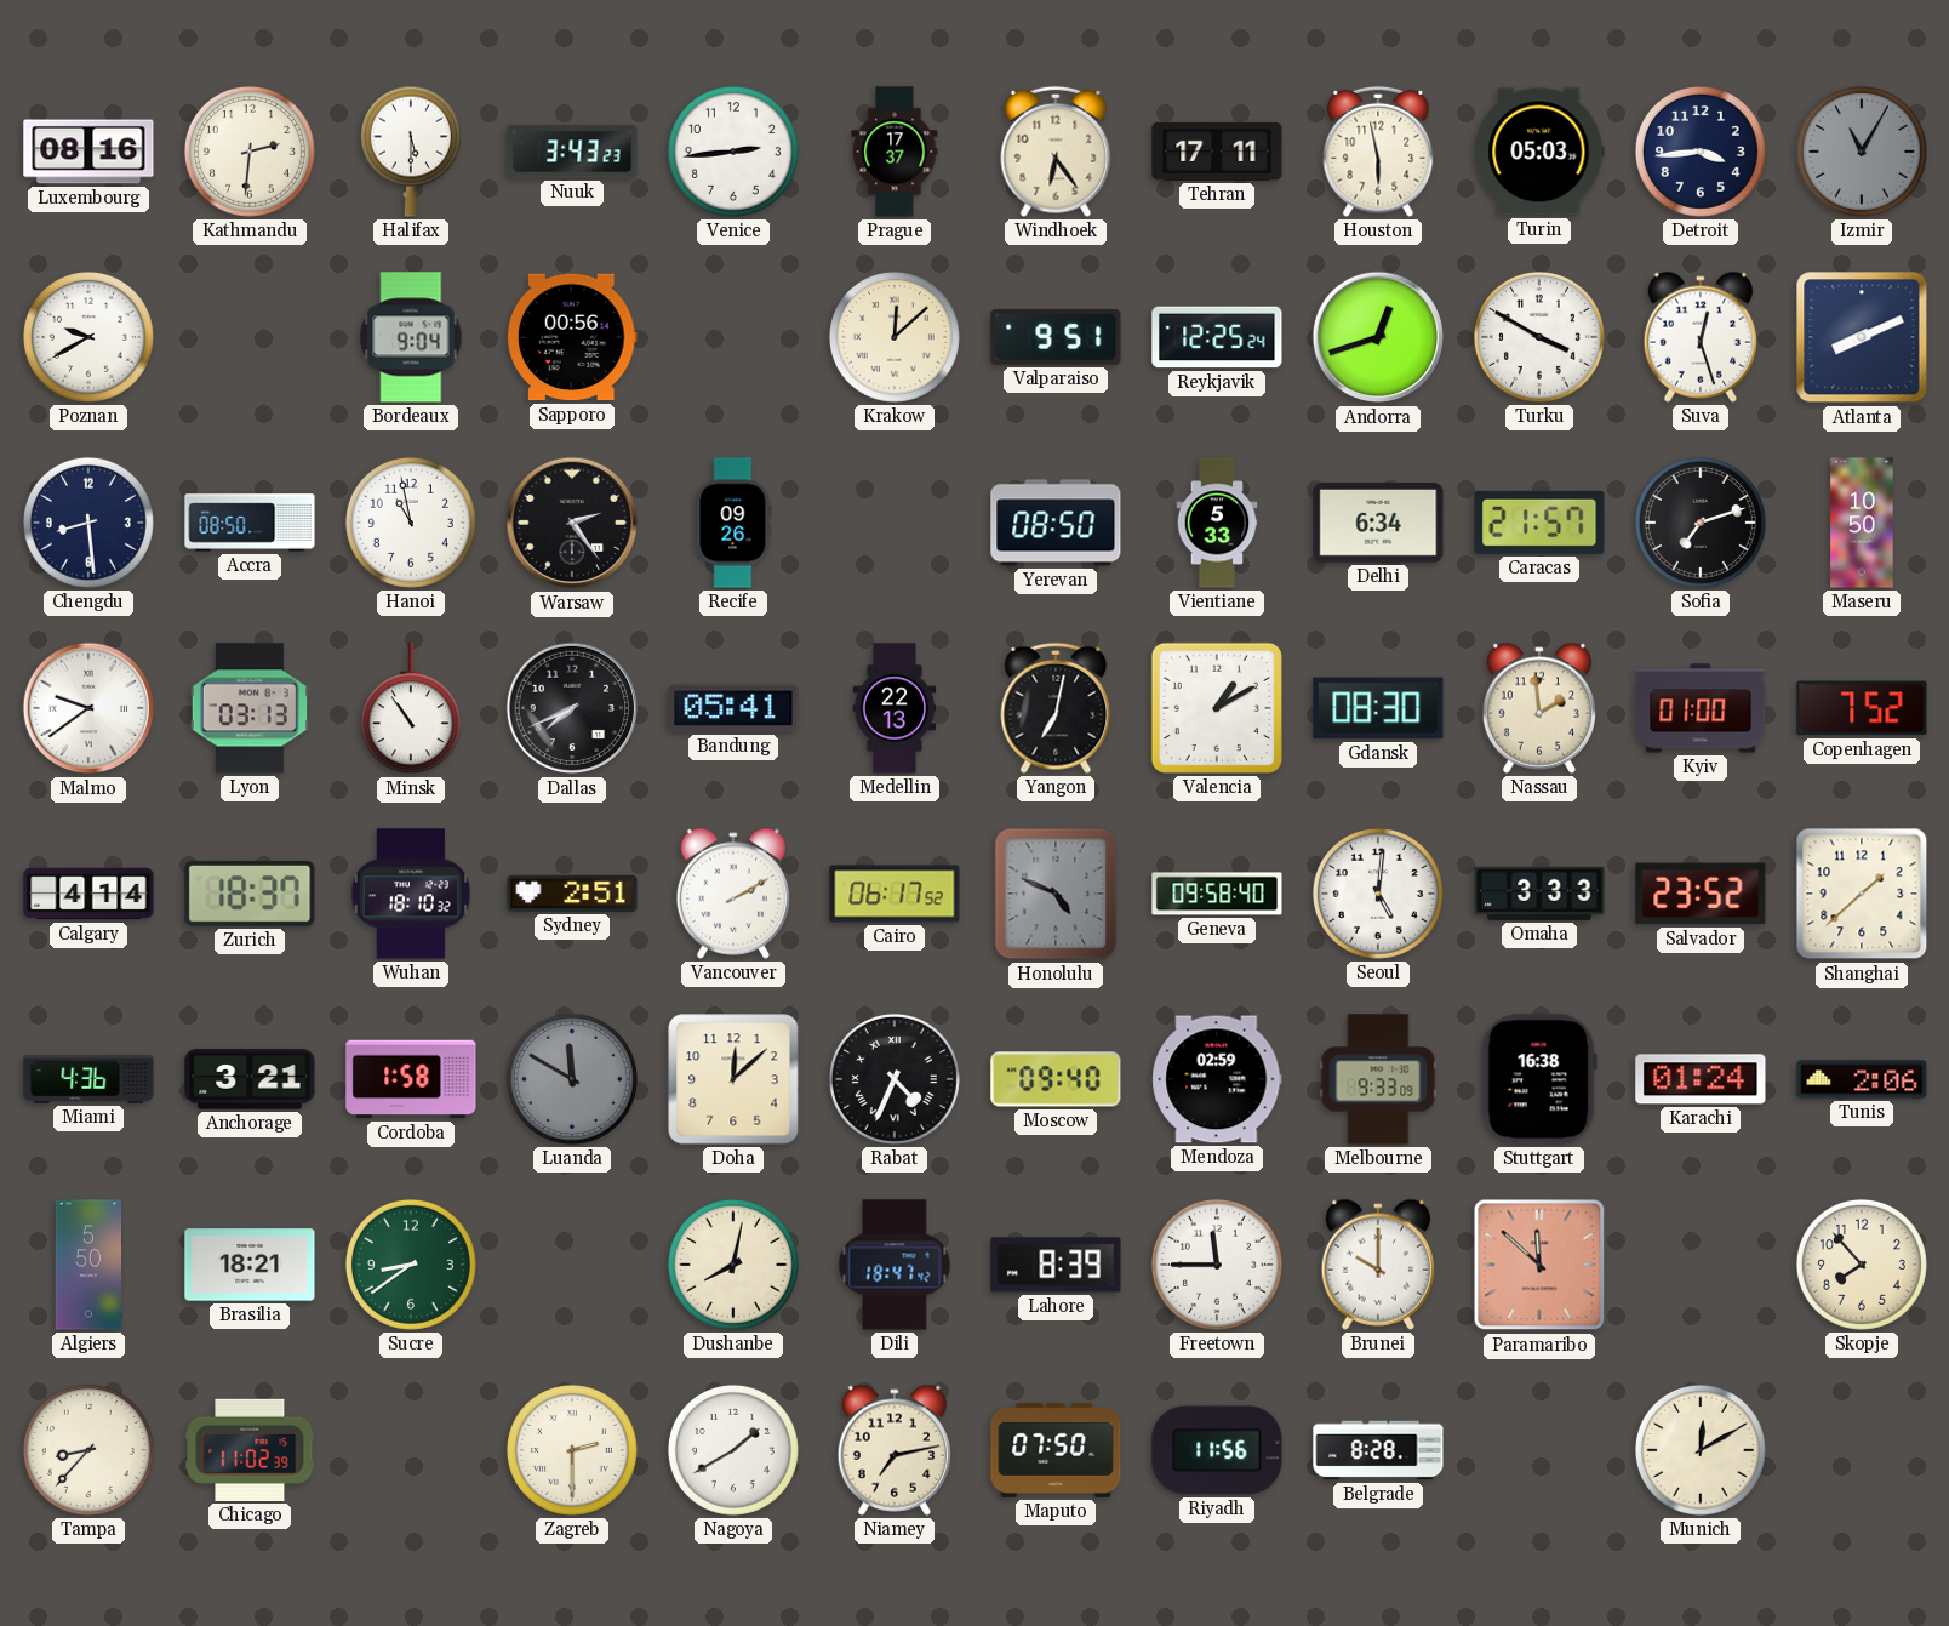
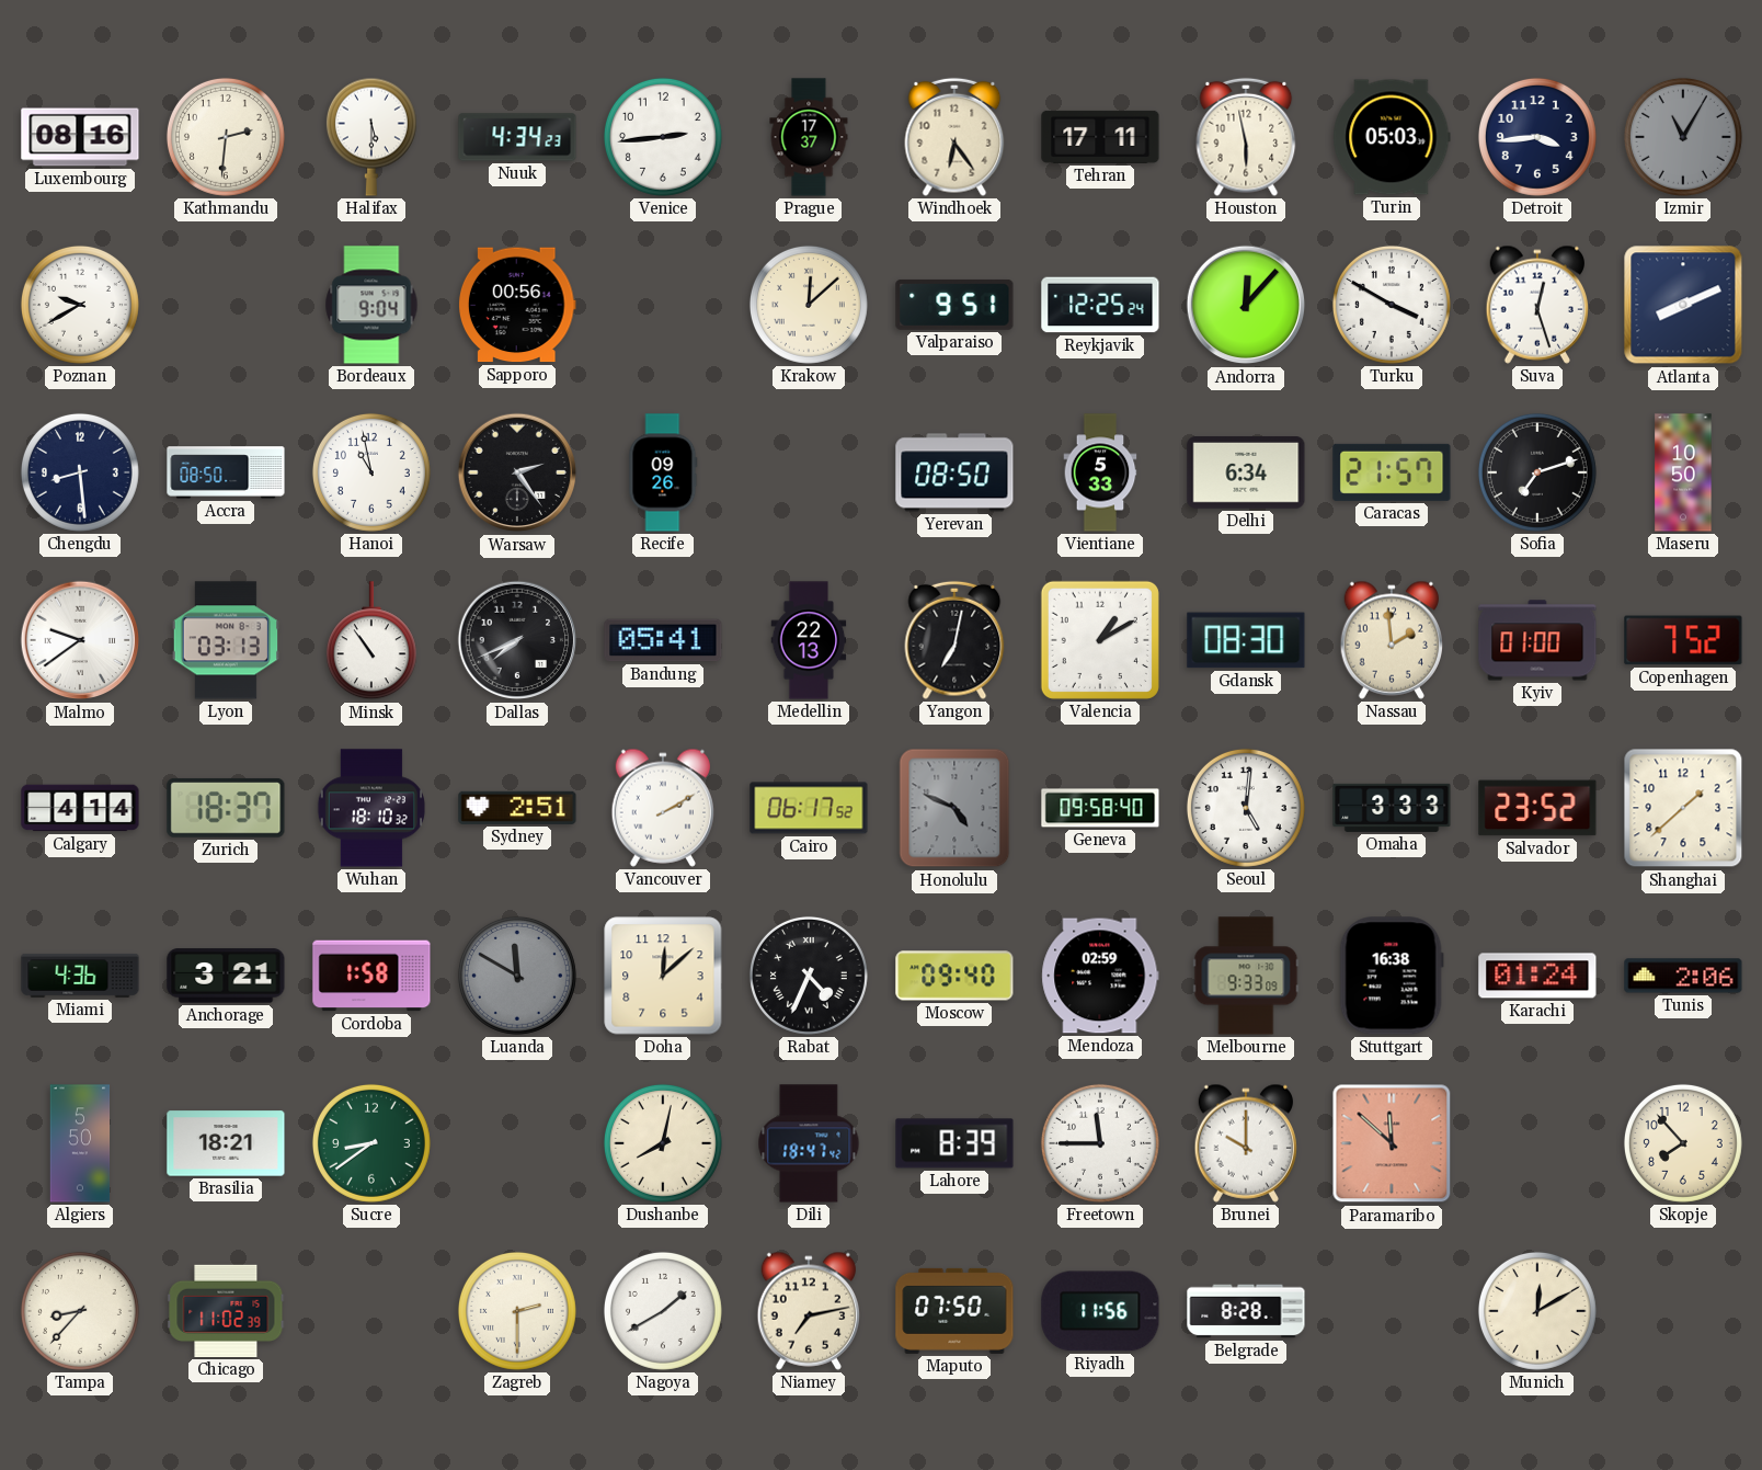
Nuuk: 3:43 -> 4:34
Andorra: 12:42 -> 12:07
